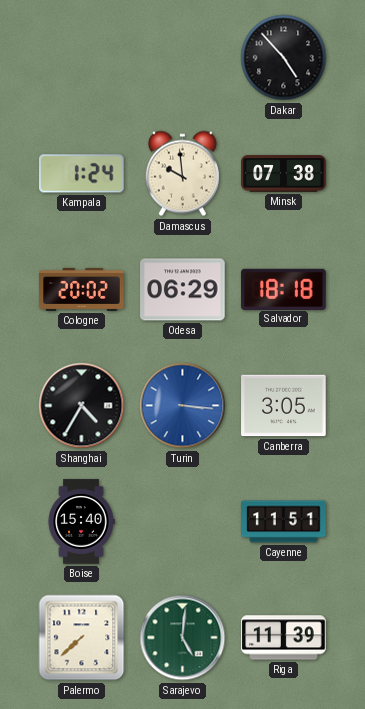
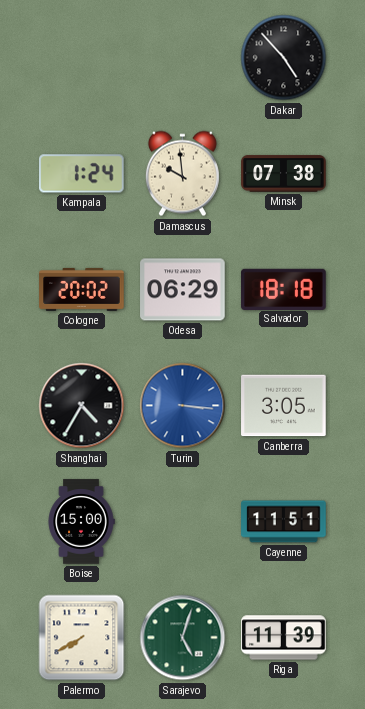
Boise: 15:40 -> 15:00
Palermo: 7:38 -> 7:40
Sarajevo: 5:01 -> 5:03
